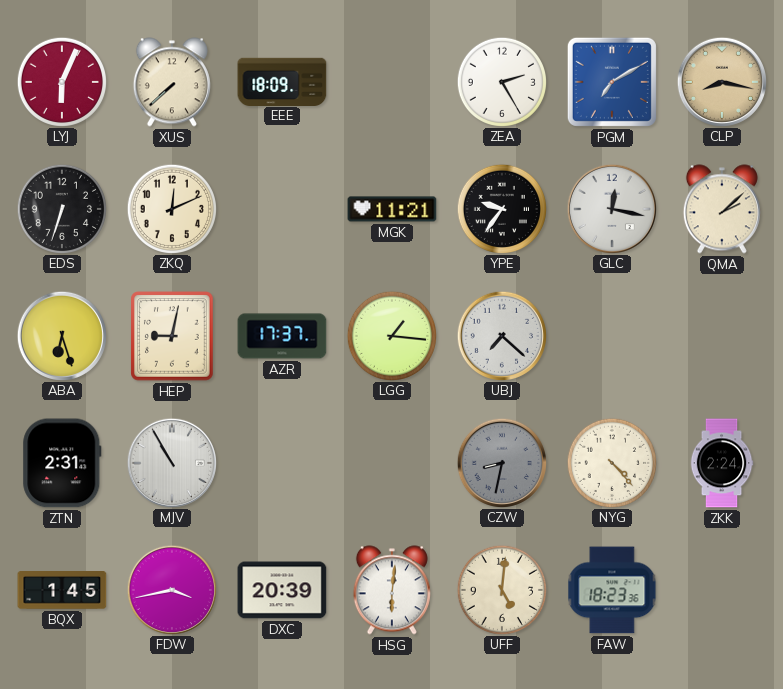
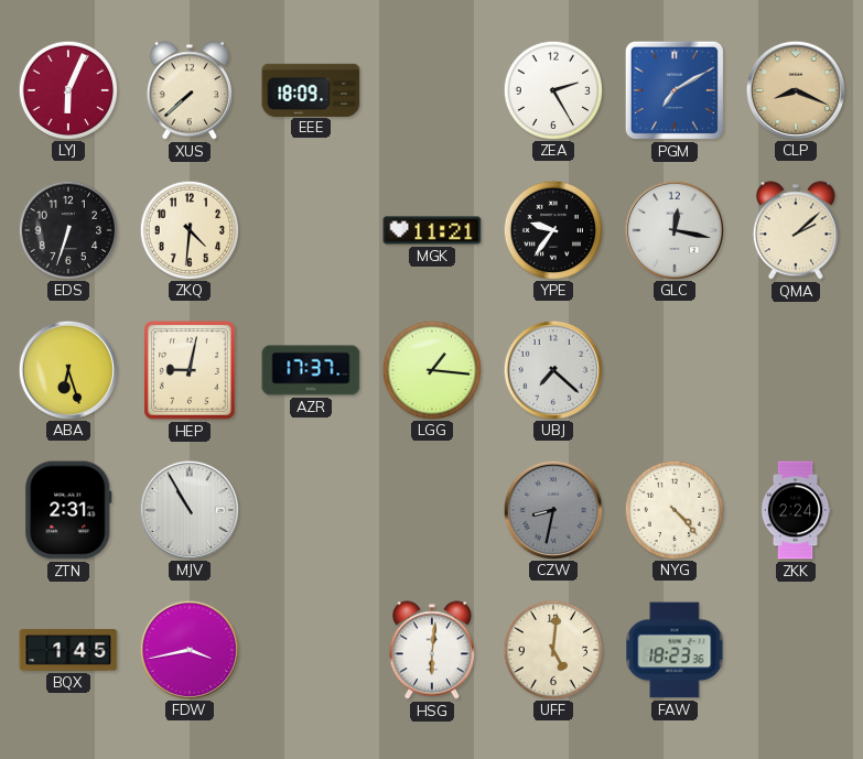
CLP: 8:17 -> 8:19
ZKQ: 12:11 -> 4:31
DXC: 20:39 -> none
